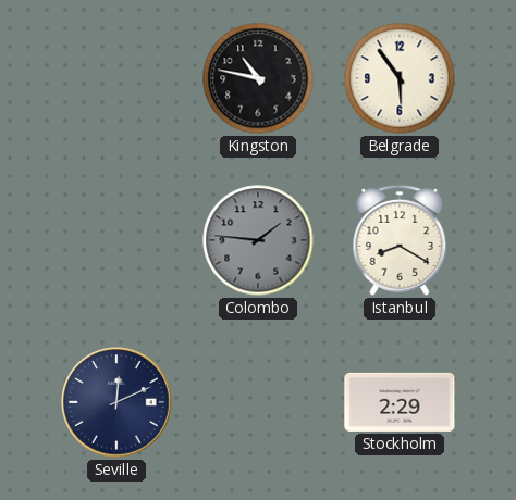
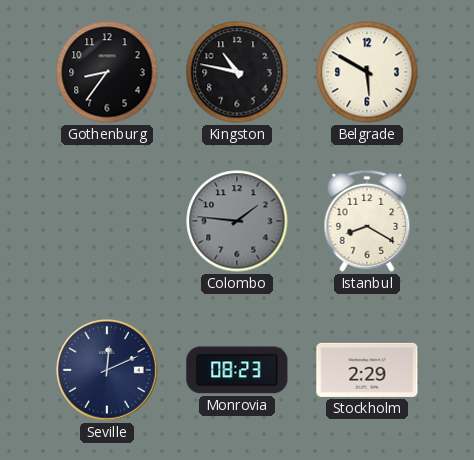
Gothenburg: none -> 8:36
Belgrade: 5:54 -> 5:50
Monrovia: none -> 08:23
